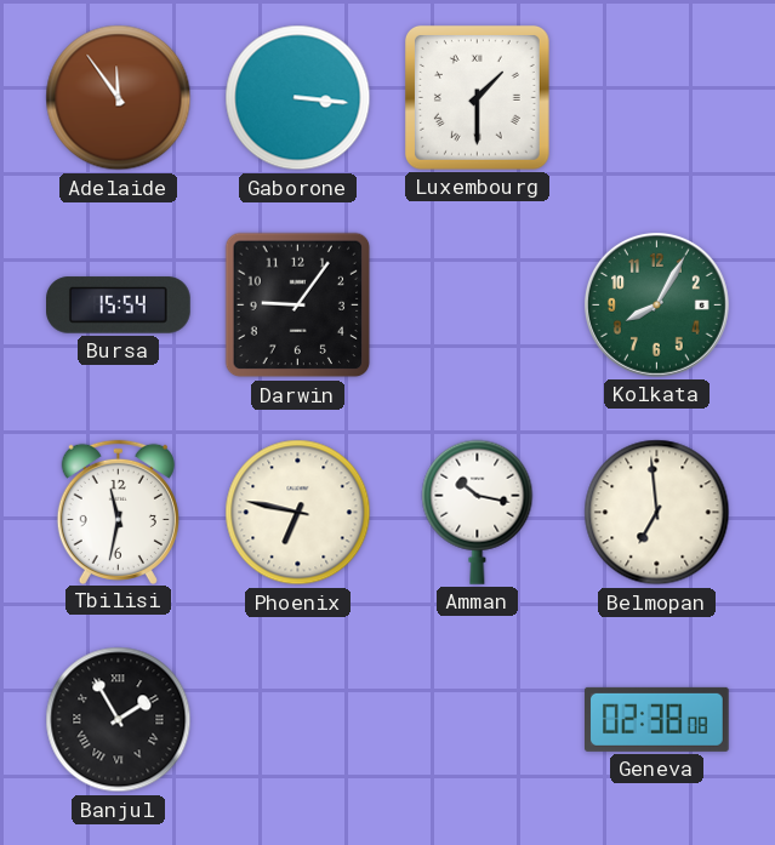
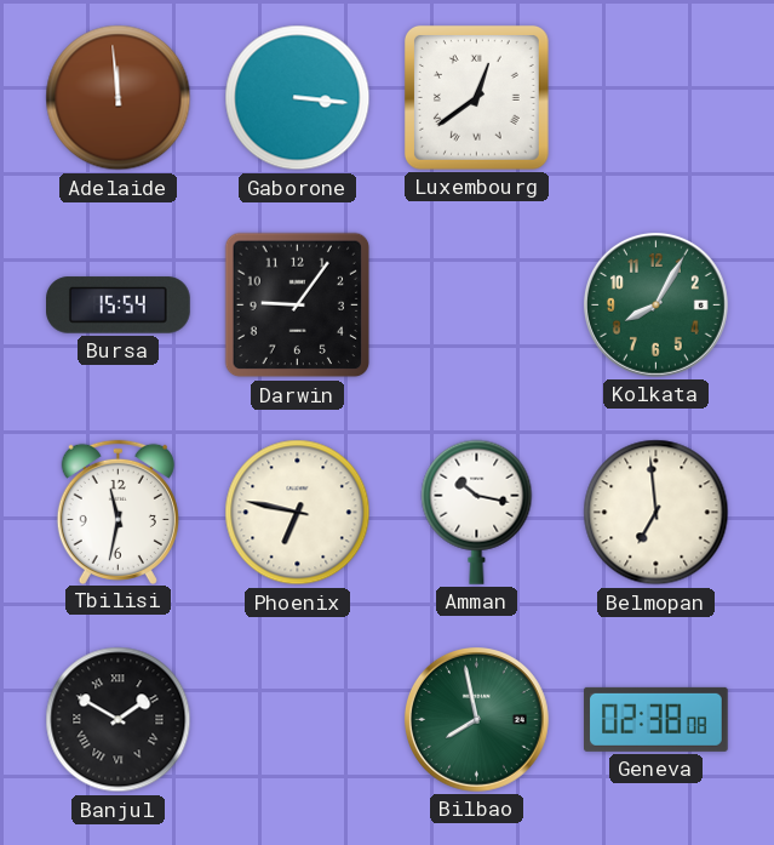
Adelaide: 11:54 -> 11:59
Luxembourg: 1:30 -> 12:39
Banjul: 1:55 -> 1:50
Bilbao: none -> 7:58
